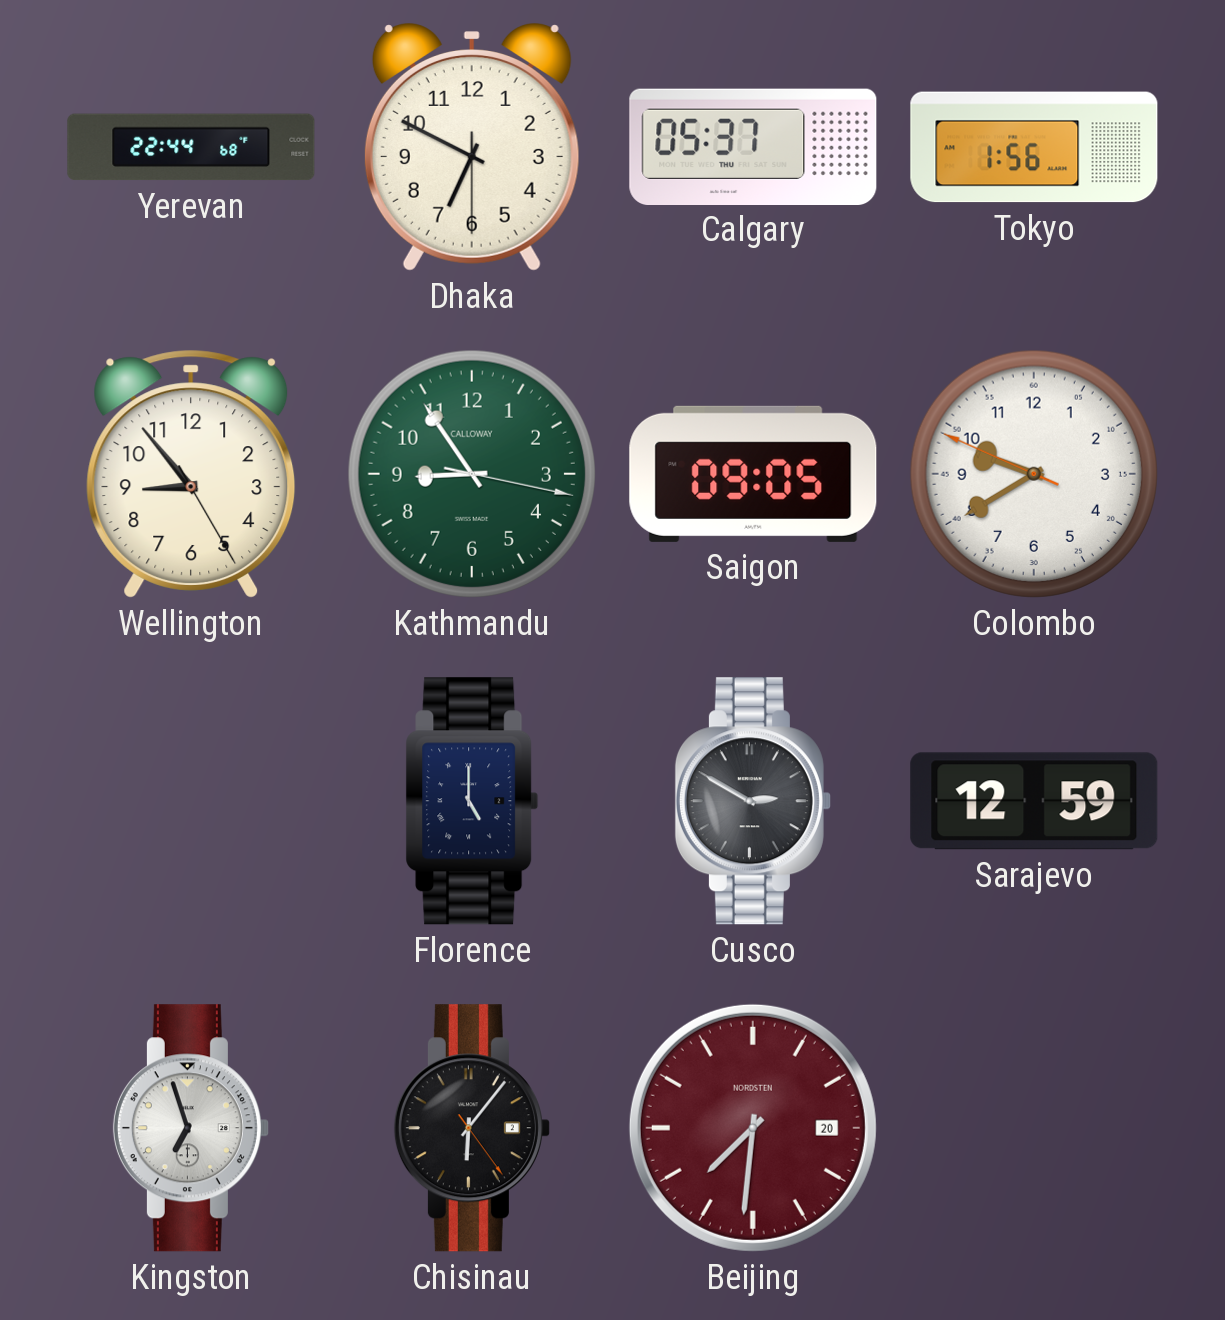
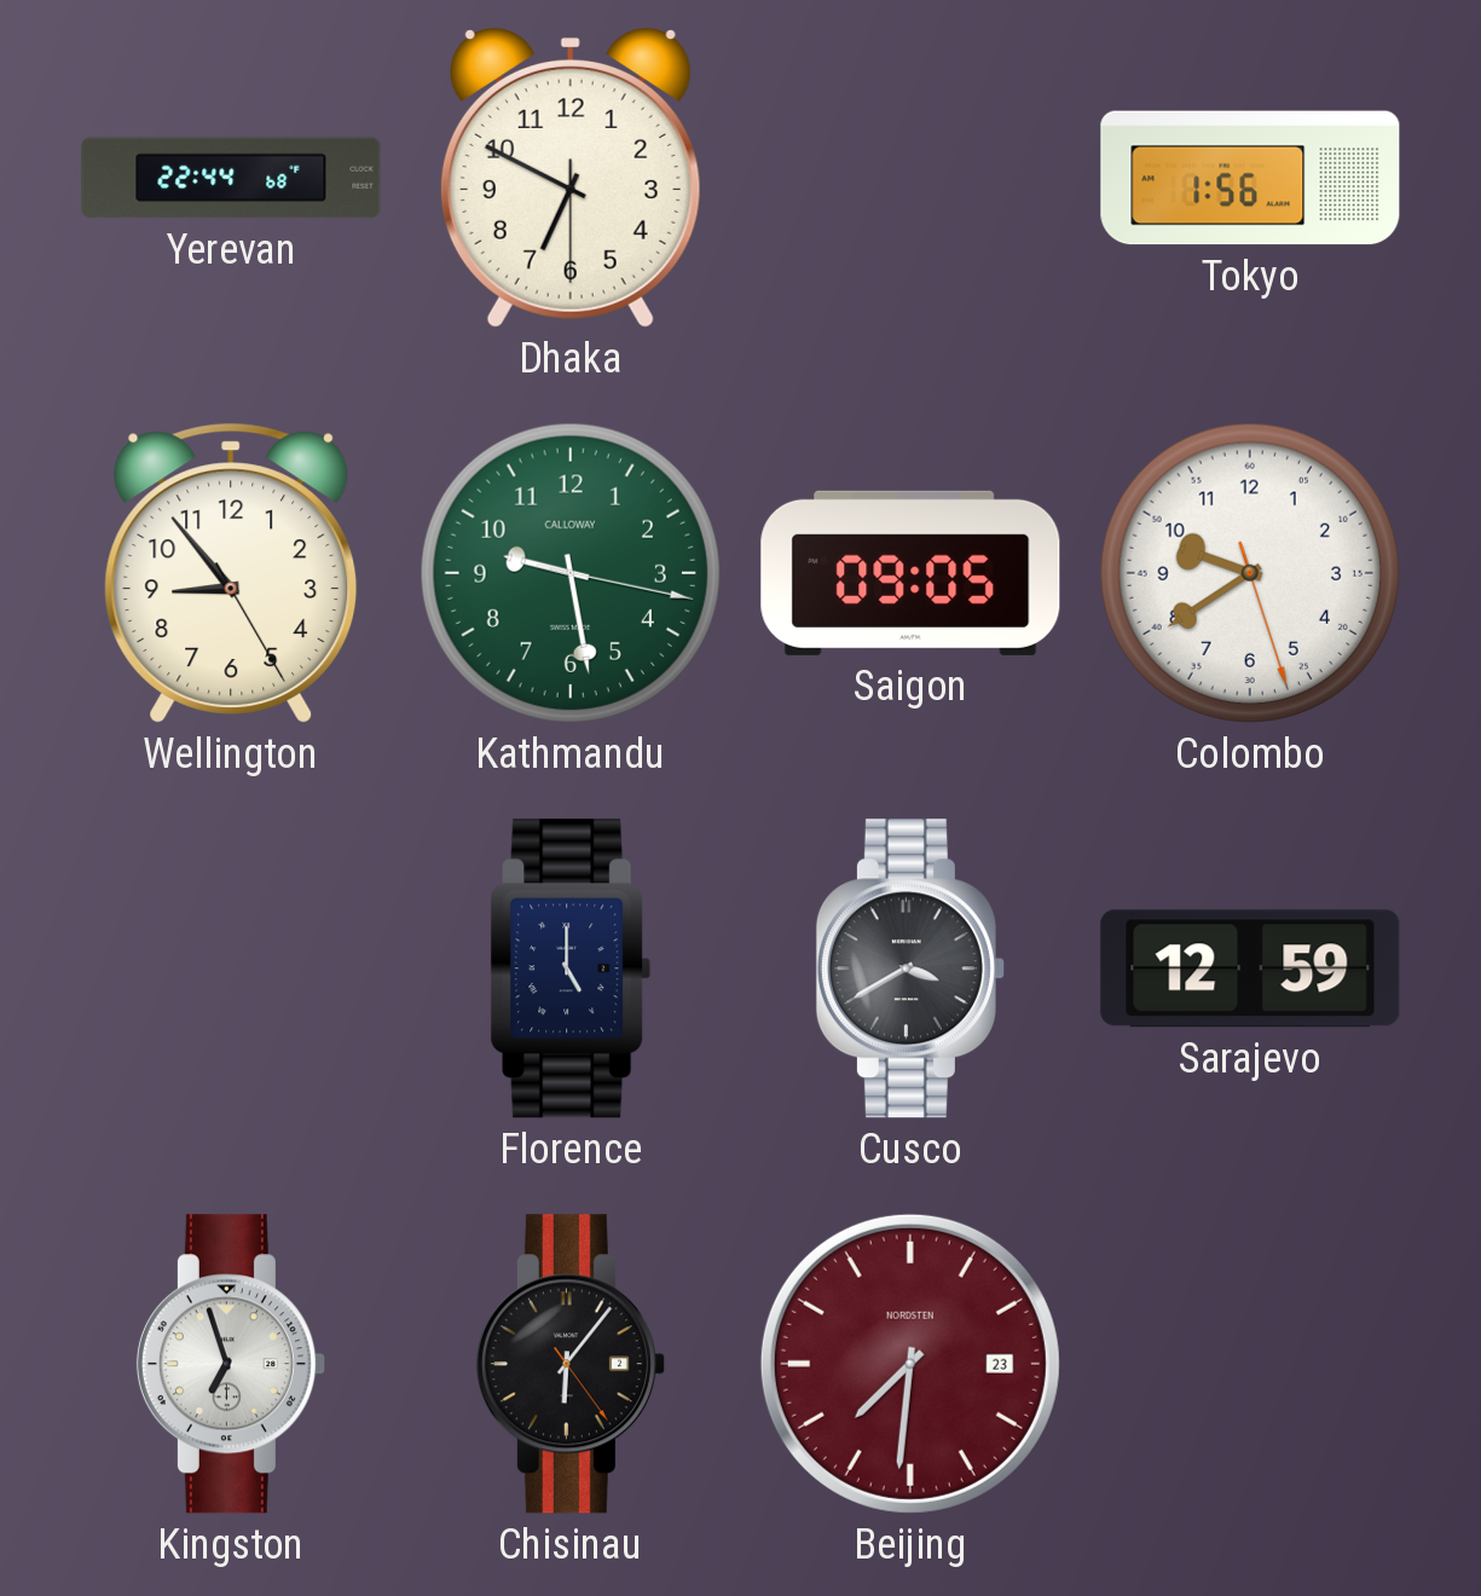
Calgary: 05:37 -> none
Kathmandu: 8:54 -> 9:28
Colombo: 9:39:49 -> 9:39:27
Cusco: 2:50 -> 3:40
Beijing date: 20 -> 23
